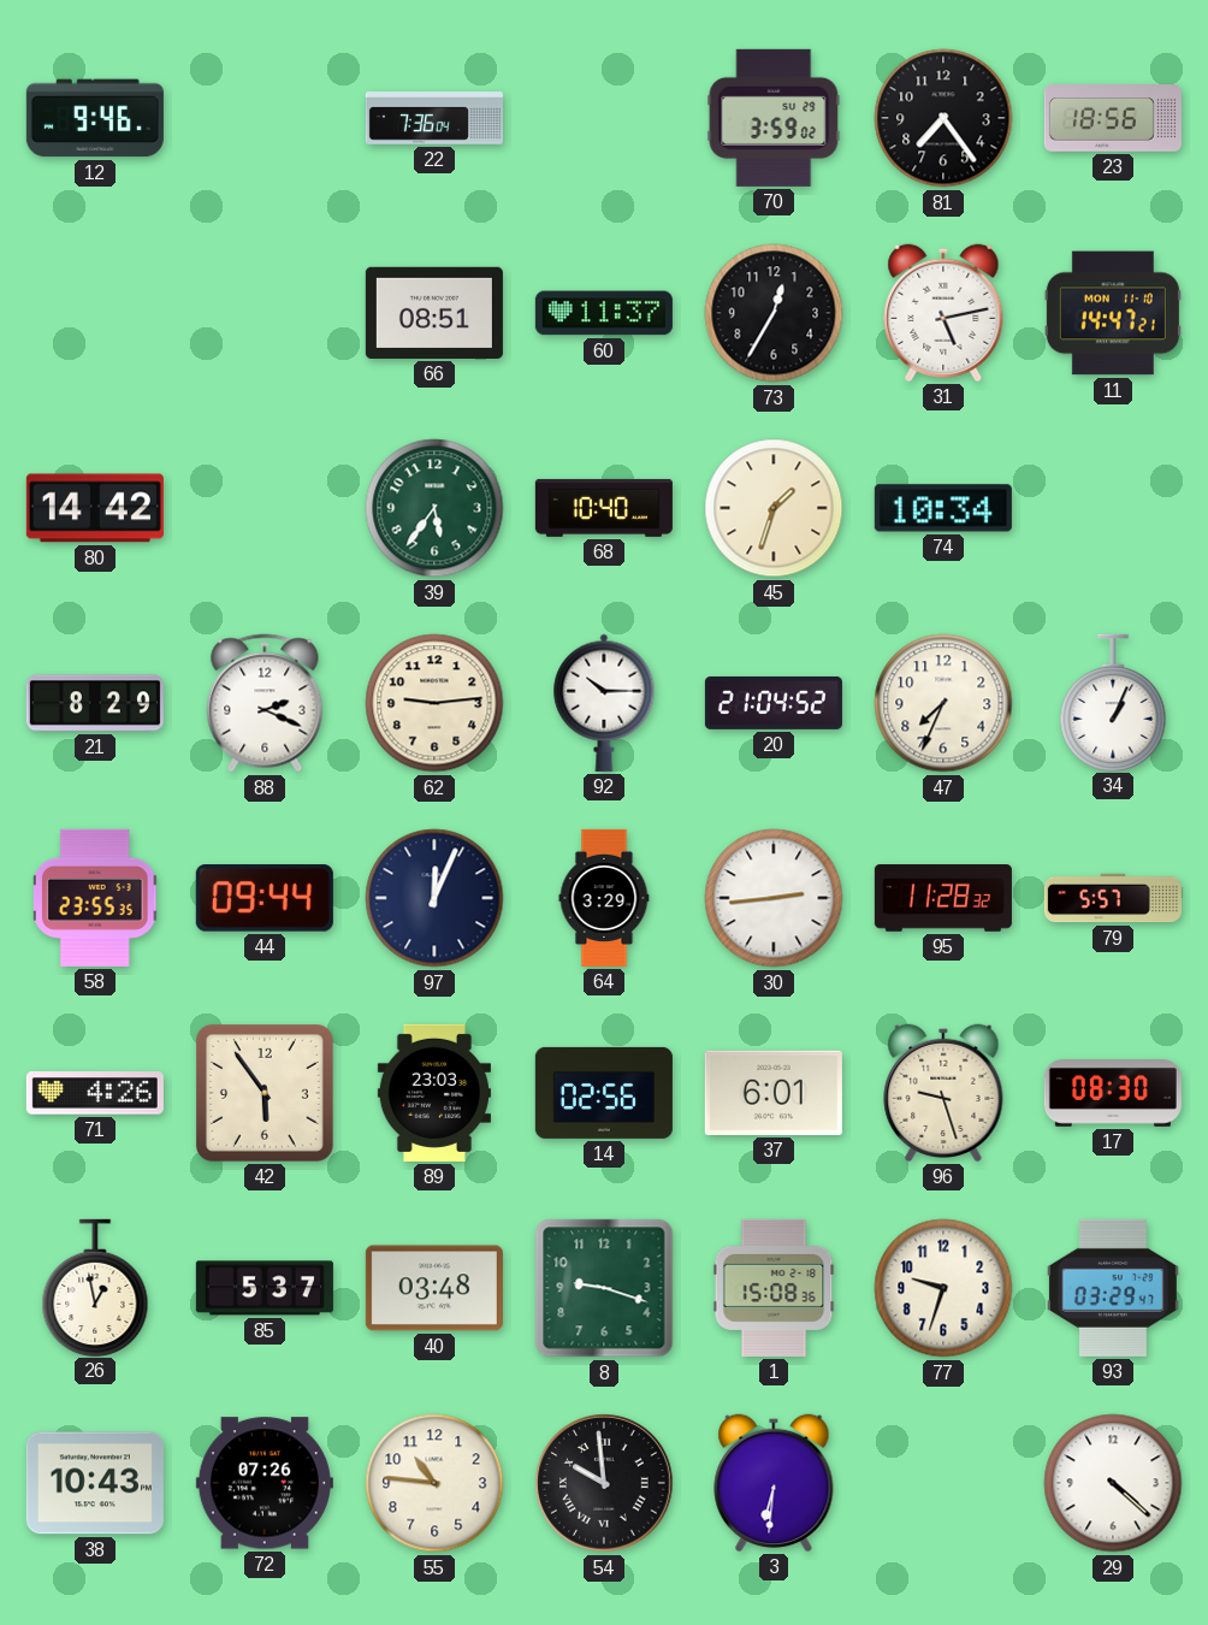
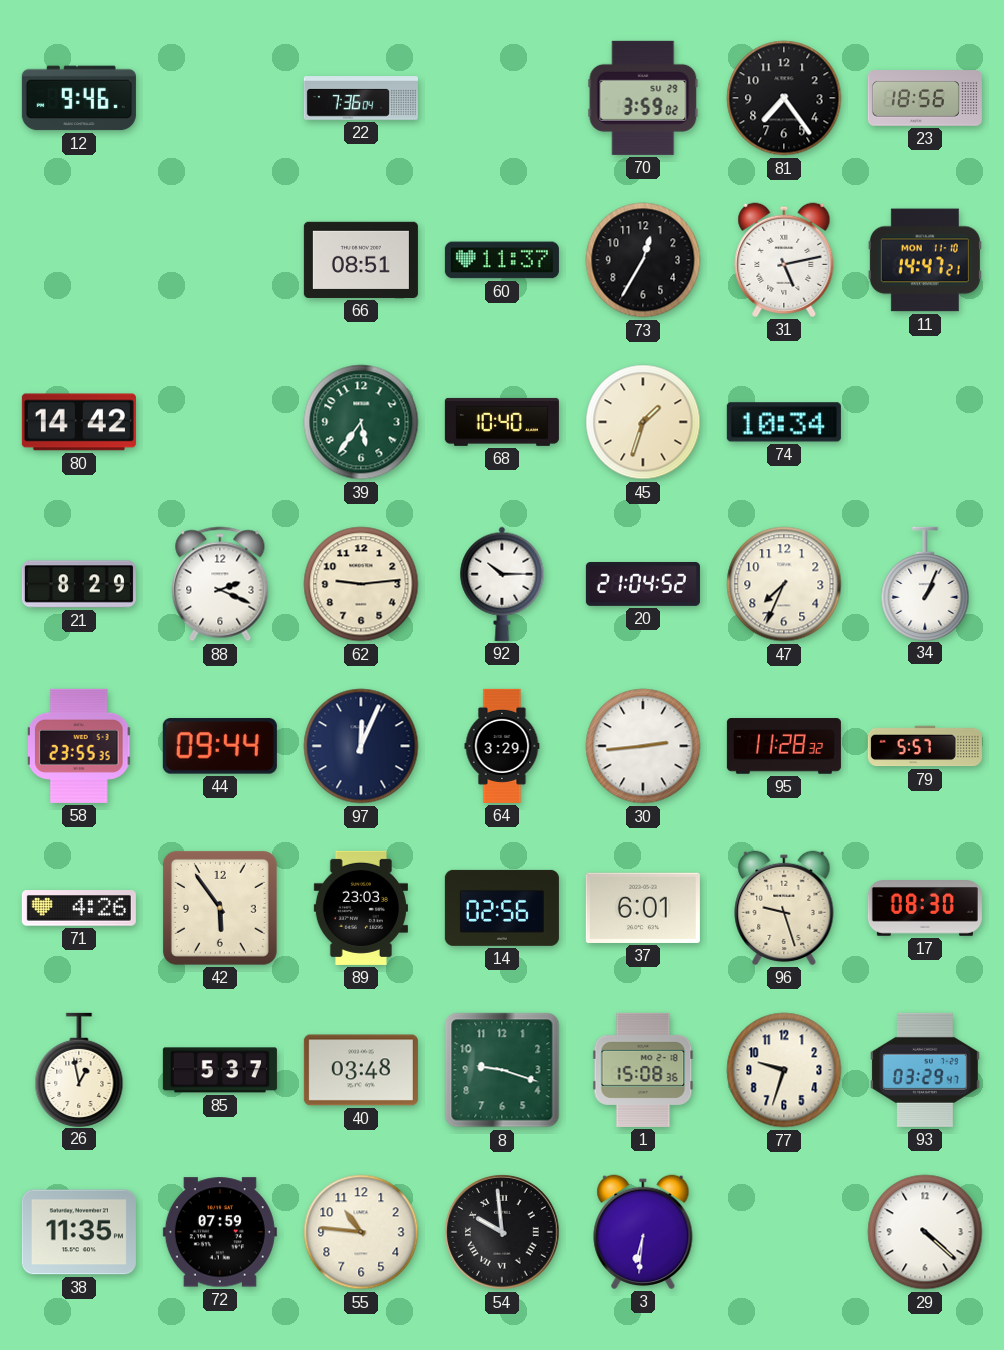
38: 10:43 -> 11:35
72: 07:26 -> 07:59
